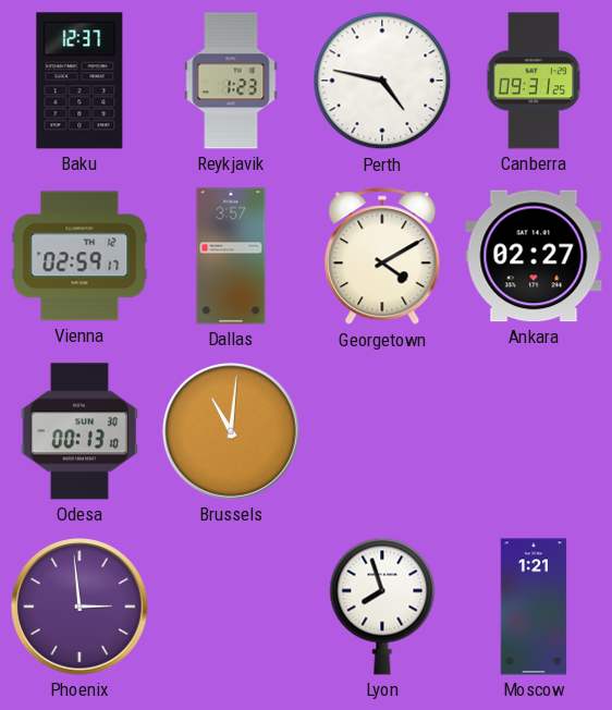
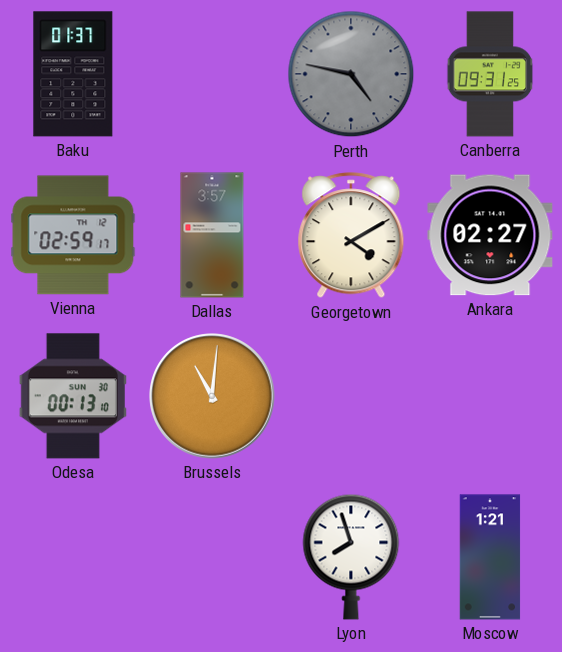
Baku: 12:37 -> 01:37
Reykjavik: 1:23 -> none
Perth dial: white -> grey
Phoenix: 2:59 -> none
